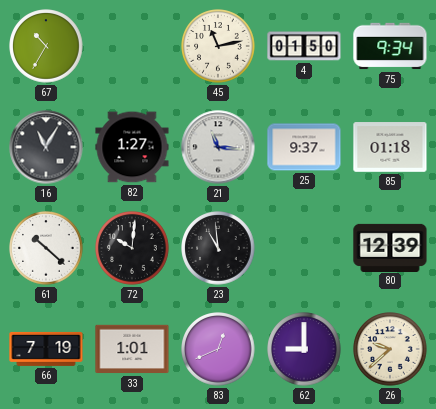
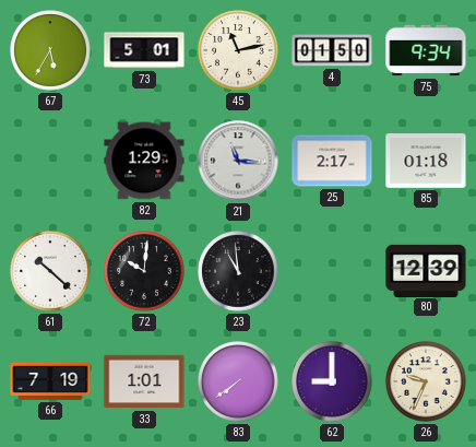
67: 10:35 -> 5:35
73: none -> 5:01
16: 11:05 -> none
82: 1:27 -> 1:29
25: 9:37 -> 2:17
83: 12:41 -> 7:39
26: 9:38 -> 9:34
